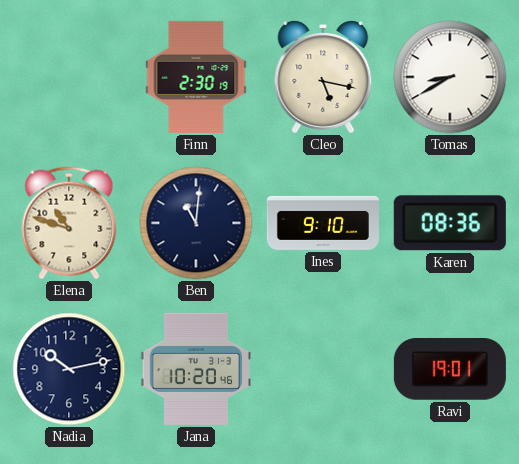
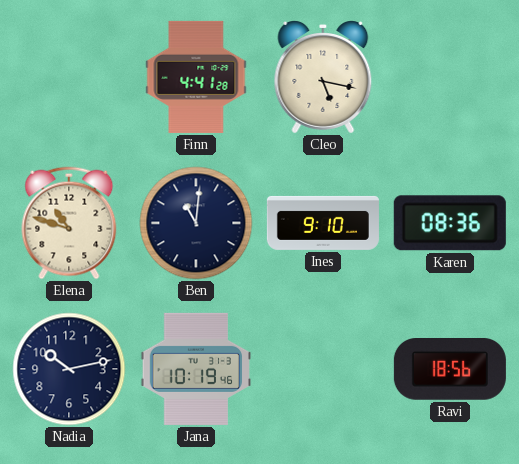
Finn: 2:30 -> 4:41
Tomas: 8:40 -> none
Jana: 10:20 -> 10:19
Ravi: 19:01 -> 18:56
